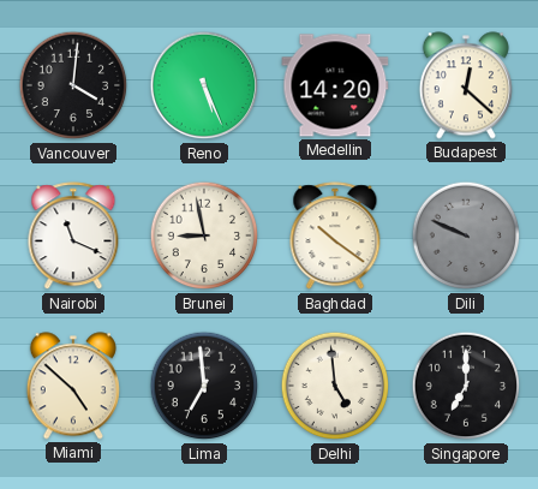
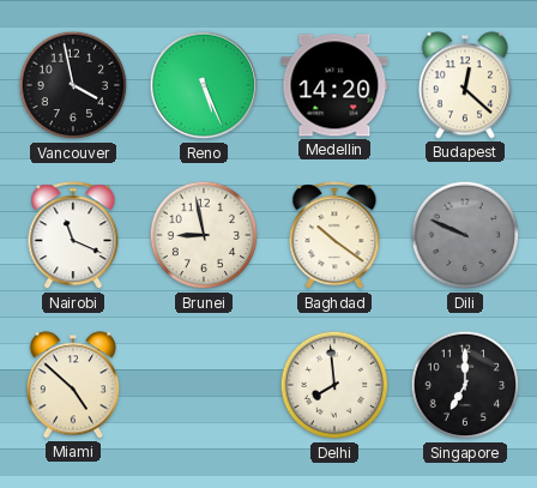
Vancouver: 4:01 -> 3:58
Lima: 6:59 -> none
Delhi: 4:59 -> 7:59
